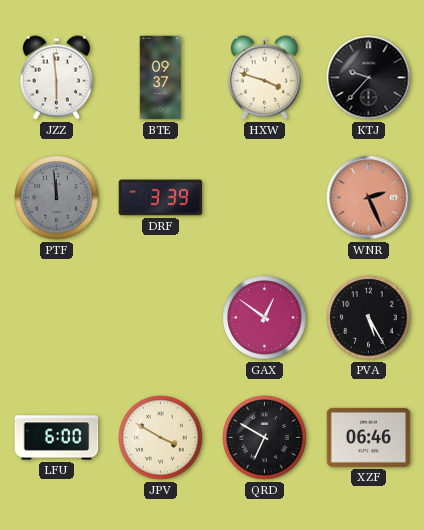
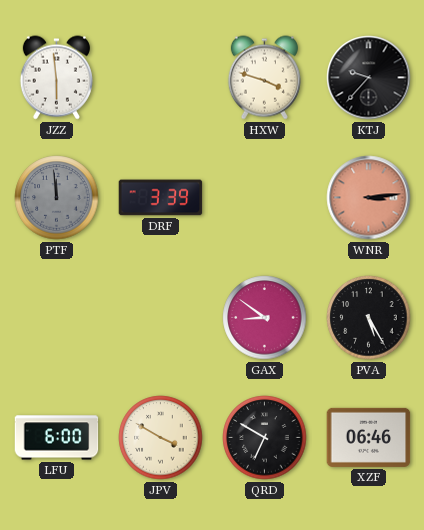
BTE: 09:37 -> none
WNR: 2:26 -> 3:14
GAX: 12:51 -> 8:51
